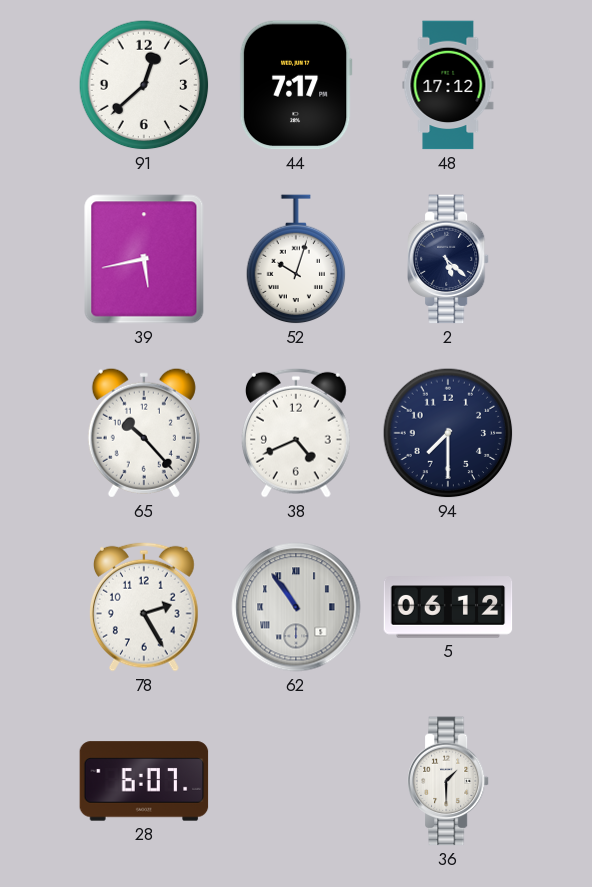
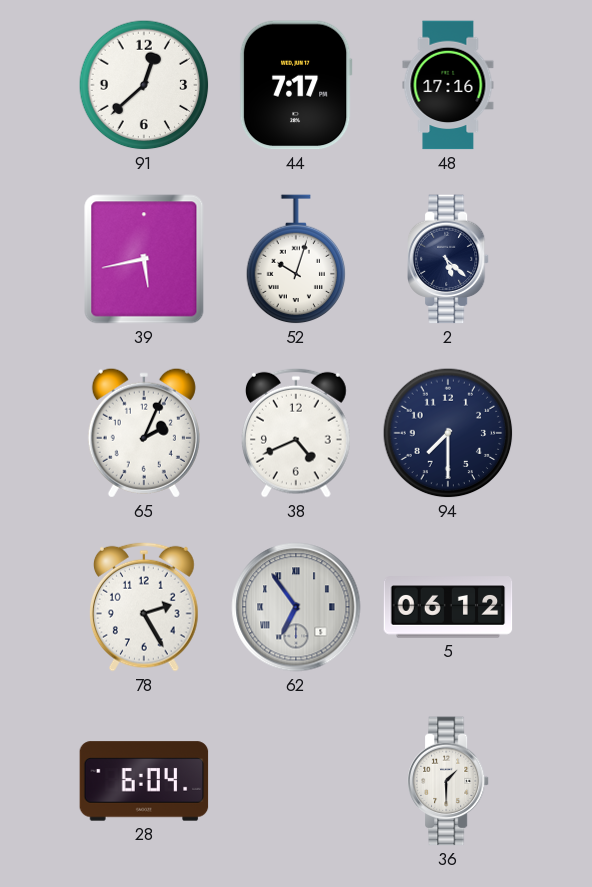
48: 17:12 -> 17:16
65: 10:23 -> 2:04
62: 10:54 -> 6:54
28: 6:07 -> 6:04
